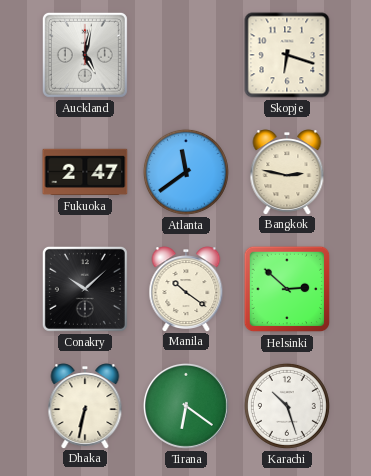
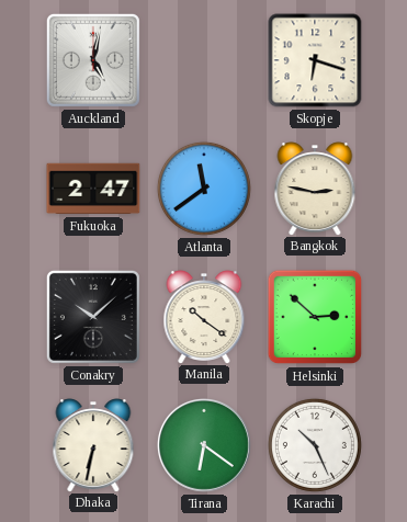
Karachi: 10:27 -> 10:26
